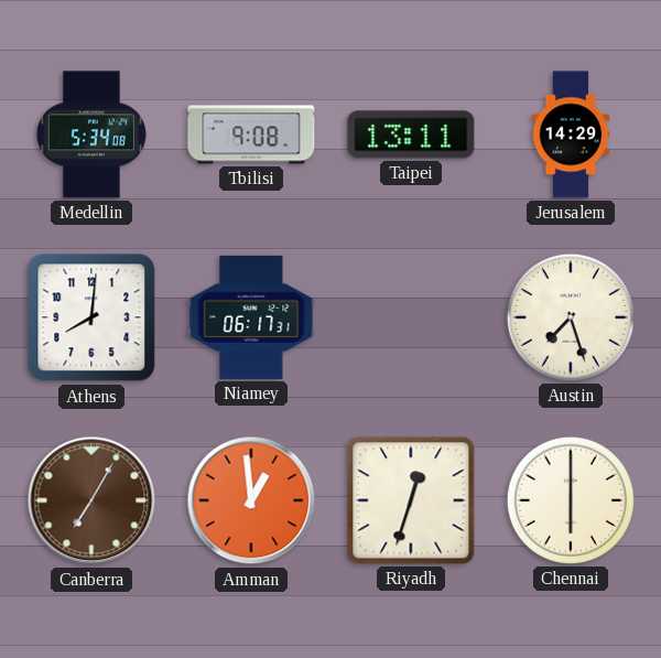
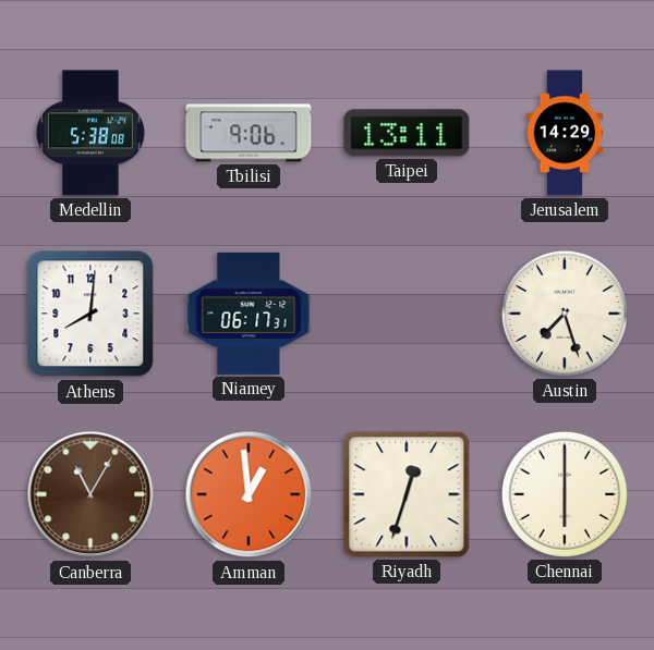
Medellin: 5:34 -> 5:38
Tbilisi: 9:08 -> 9:06
Canberra: 7:05 -> 11:05
